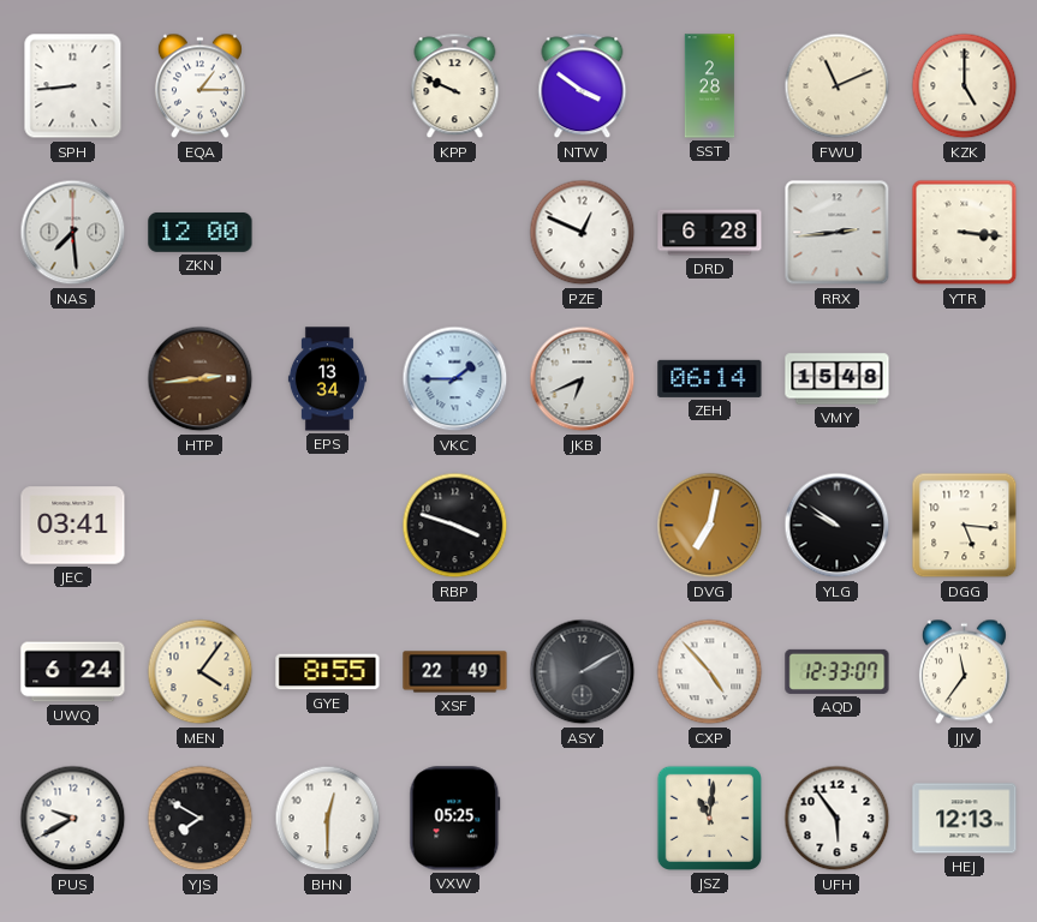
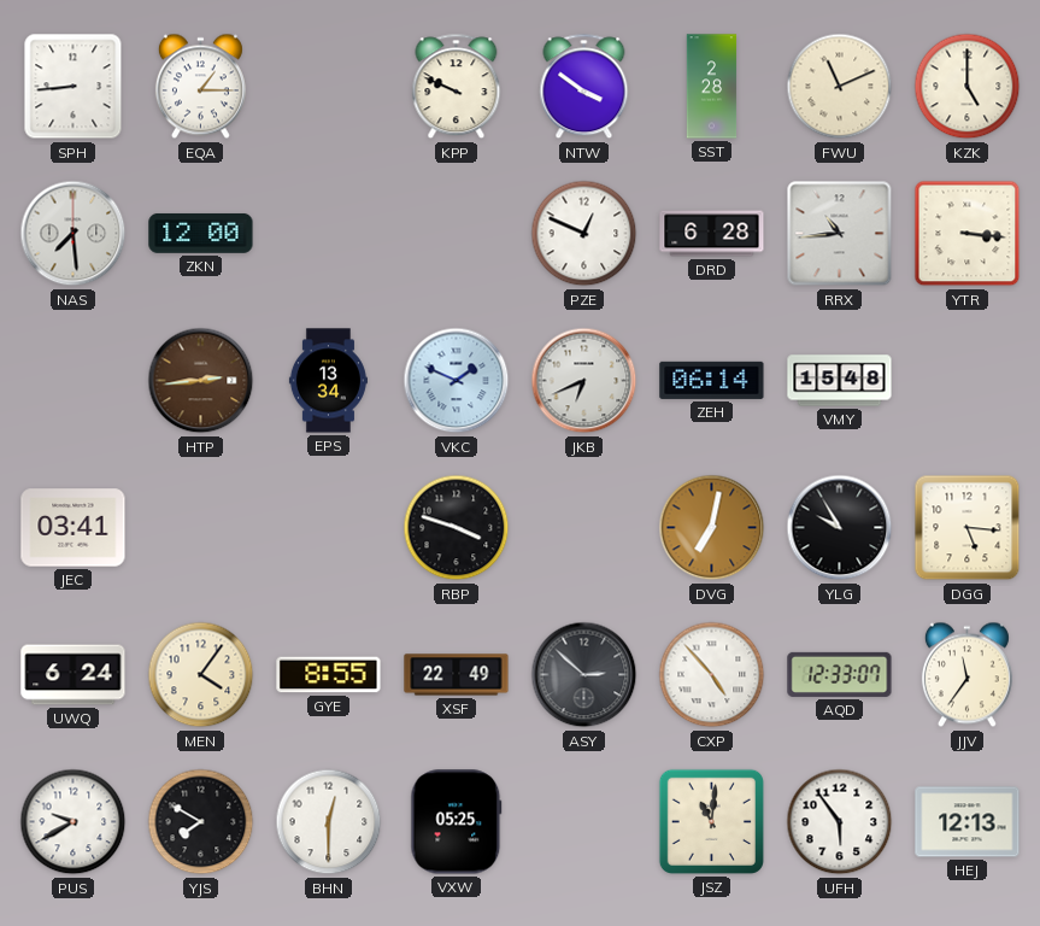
RRX: 2:44 -> 10:44
VKC: 1:45 -> 1:49
YLG: 9:51 -> 9:55
ASY: 2:10 -> 2:52
